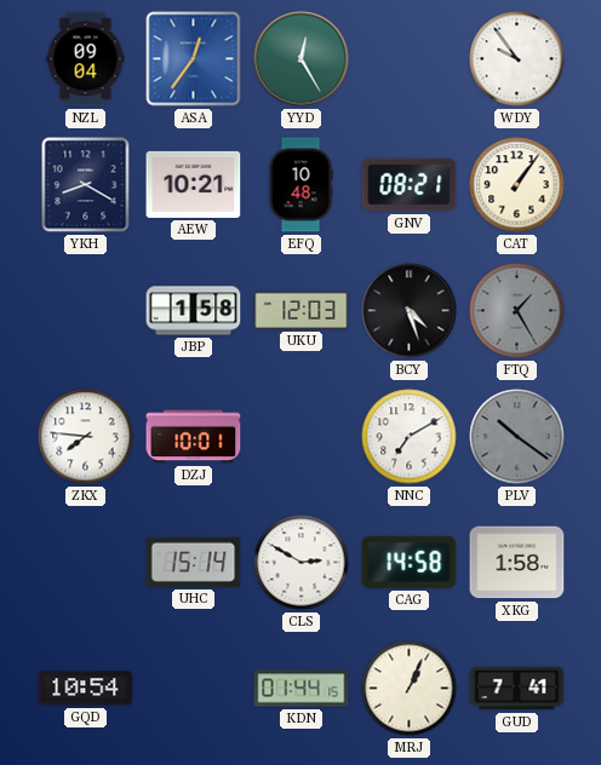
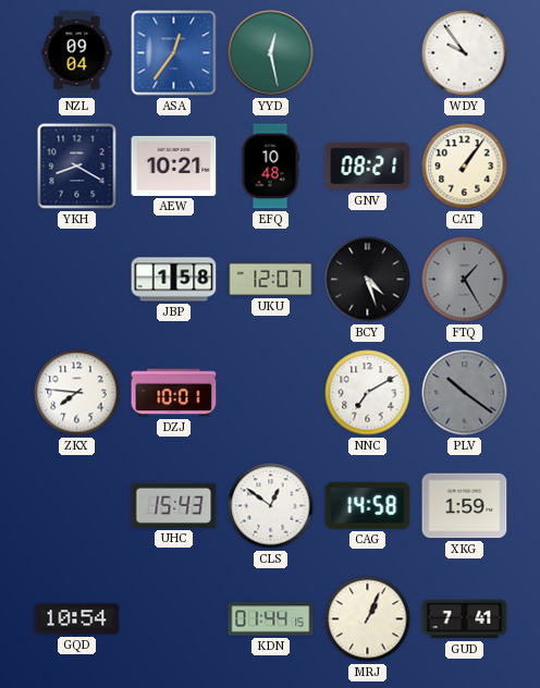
YYD: 12:25 -> 12:28
UKU: 12:03 -> 12:07
UHC: 15:14 -> 15:43
CLS: 2:50 -> 12:51
XKG: 1:58 -> 1:59
